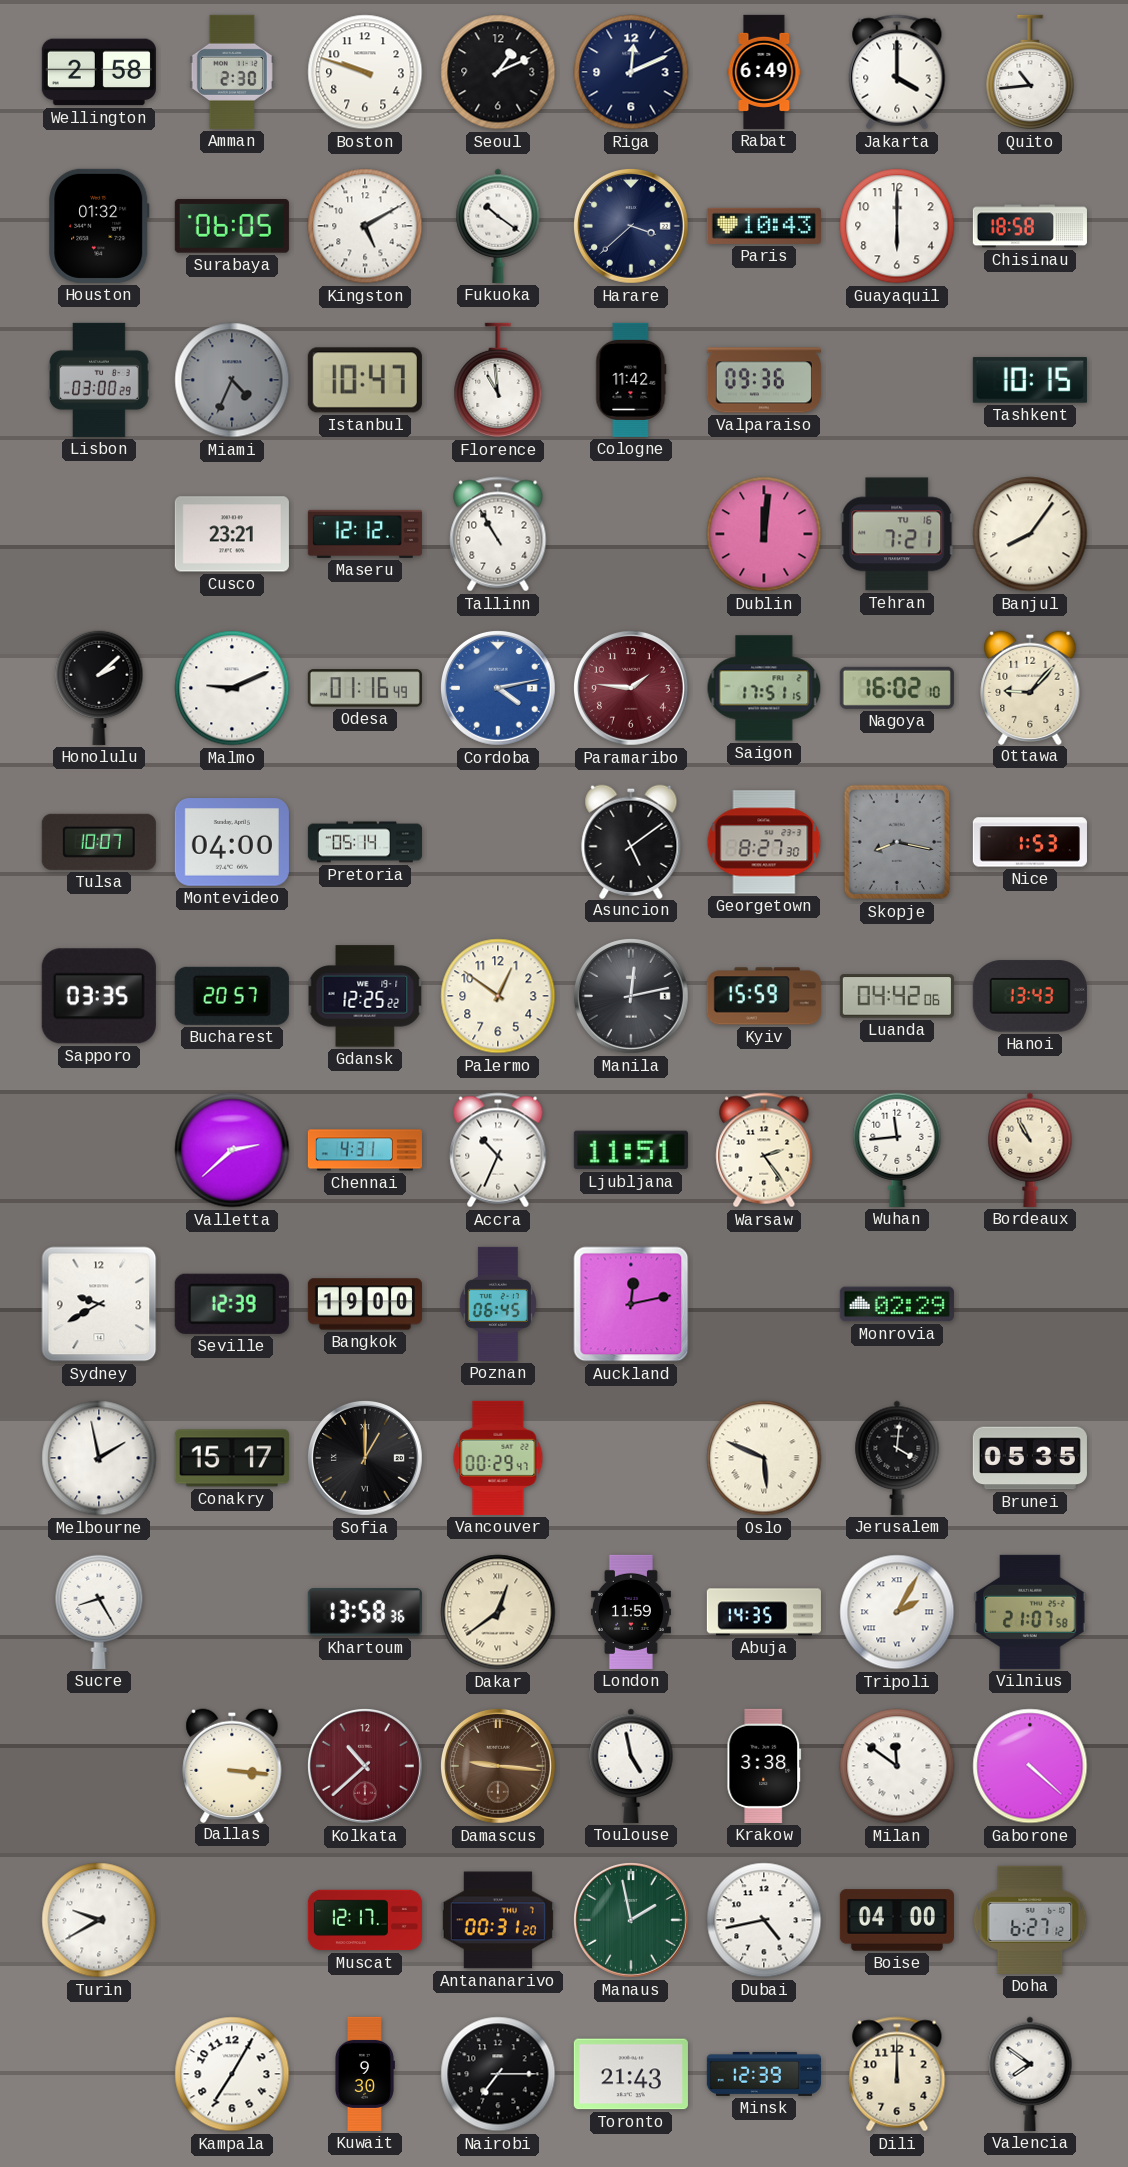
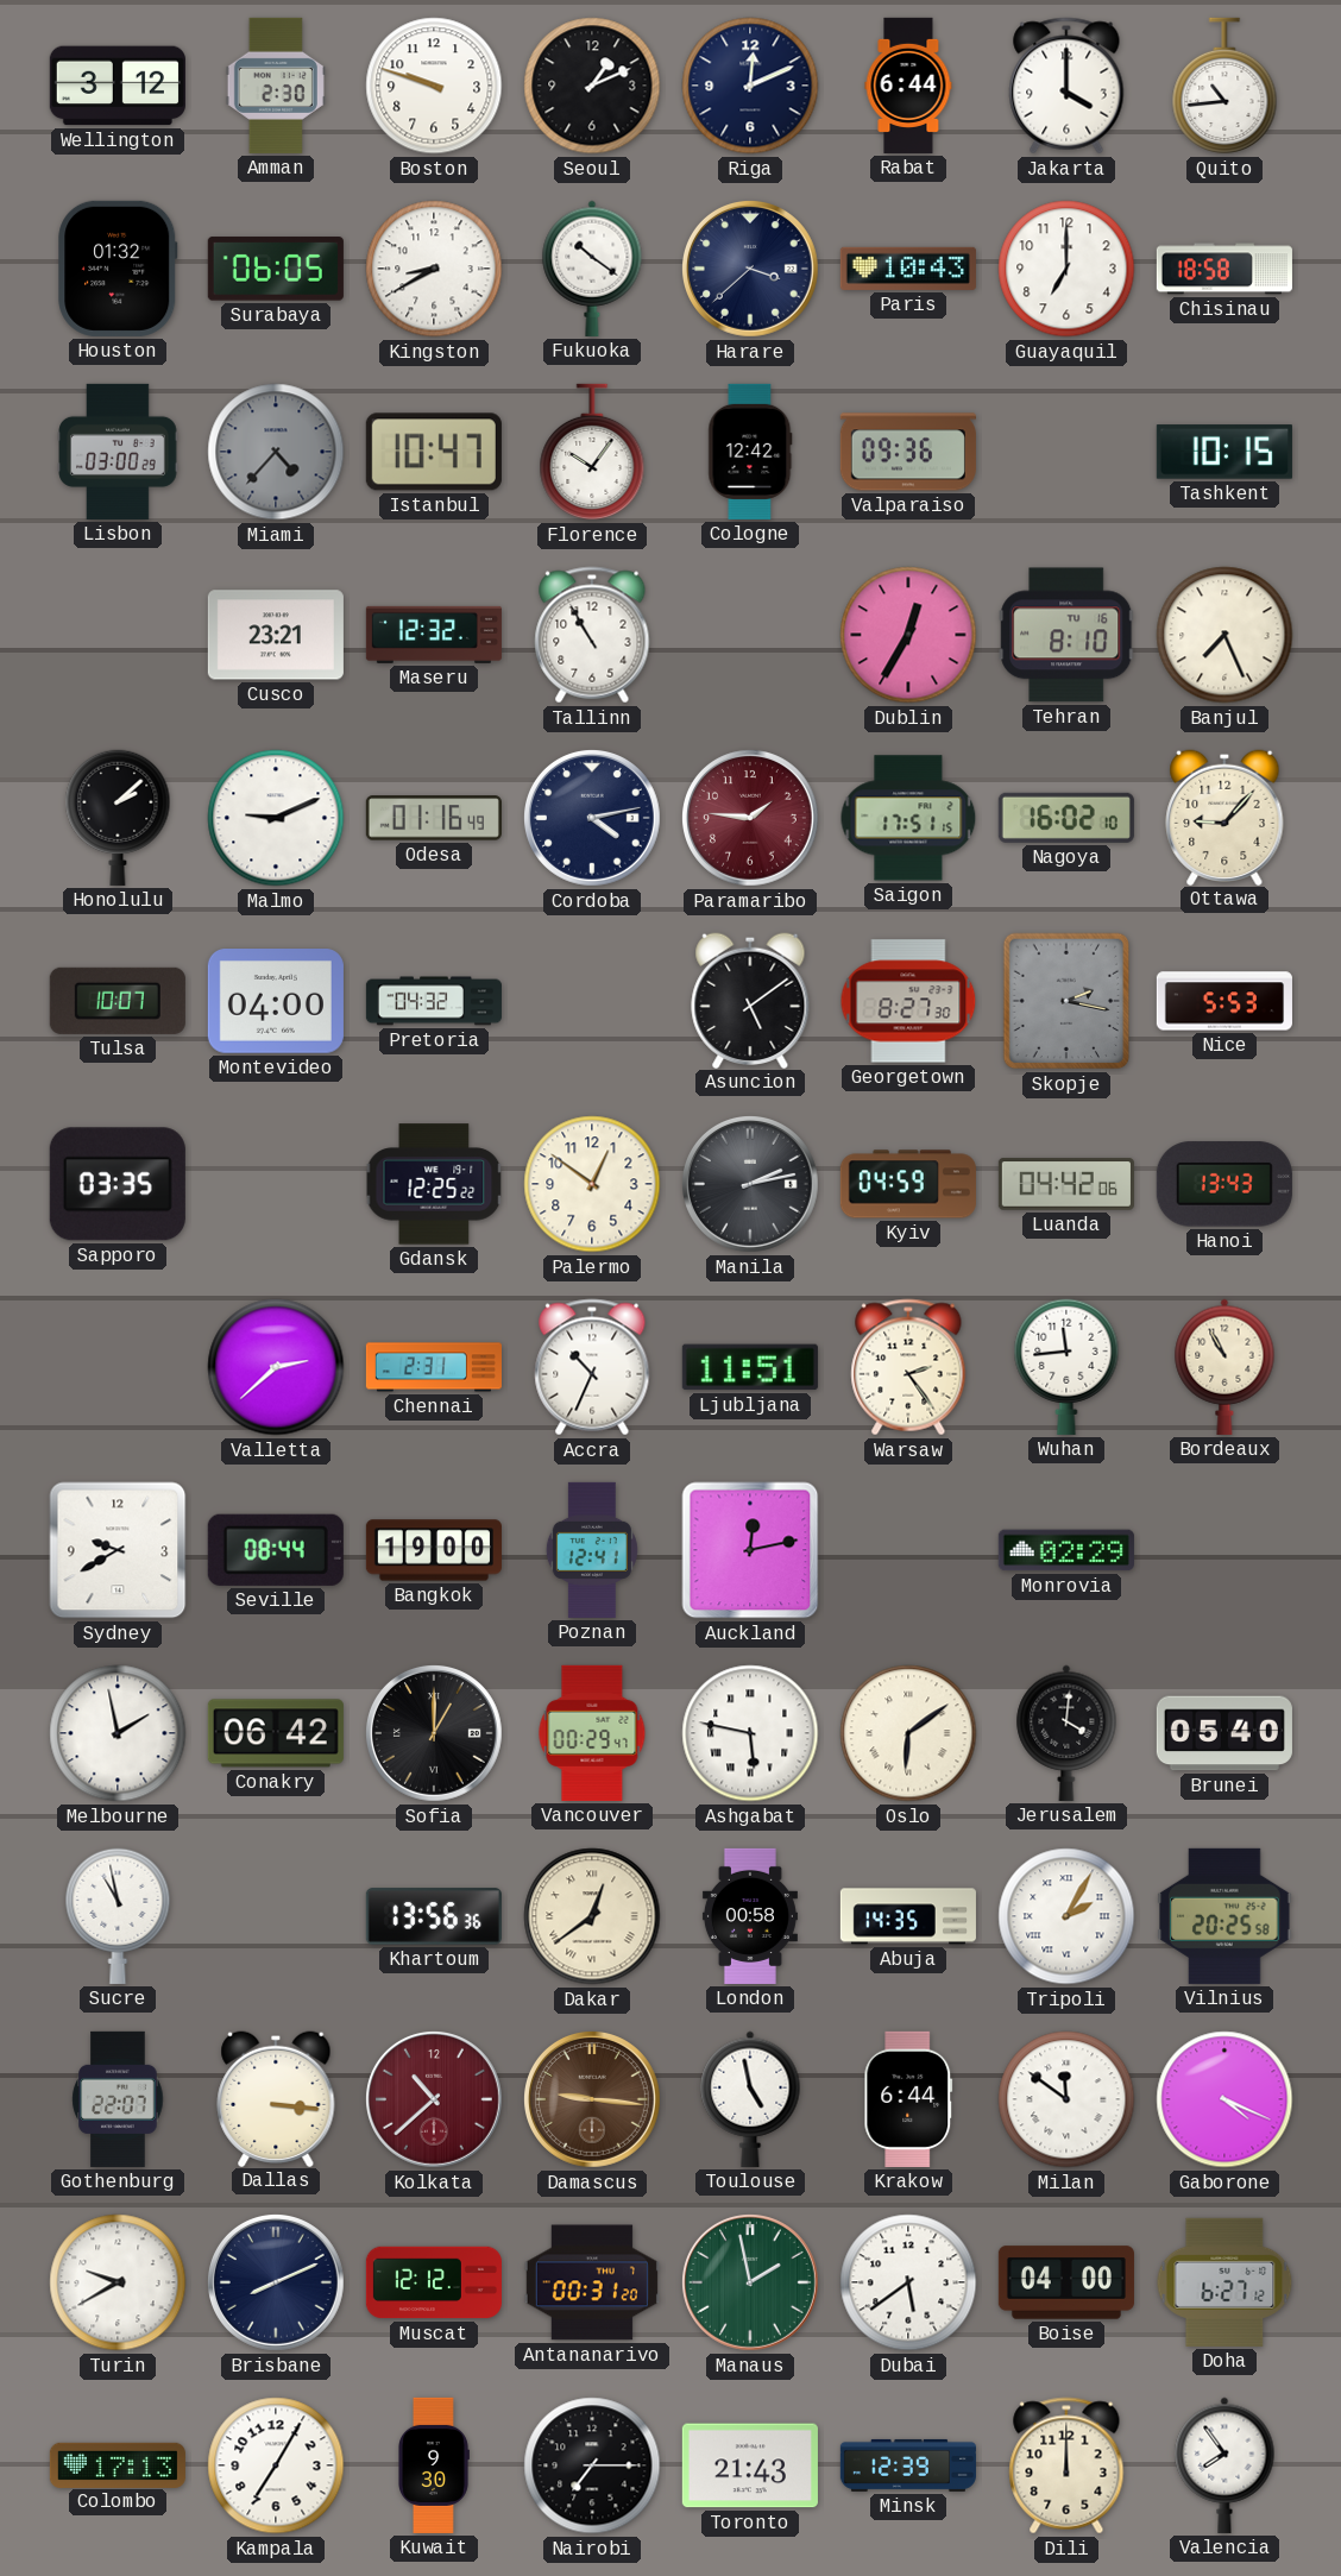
Wellington: 2:58 -> 3:12
Rabat: 6:49 -> 6:44
Kingston: 5:10 -> 8:40
Guayaquil: 6:00 -> 7:00
Miami: 4:34 -> 4:37
Florence: 10:59 -> 10:06
Cologne: 11:42 -> 12:42
Maseru: 12:12 -> 12:32
Dublin: 12:01 -> 12:35
Tehran: 7:21 -> 8:10
Banjul: 8:06 -> 7:26
Cordoba dial: blue -> navy
Pretoria: 05:14 -> 04:32
Skopje: 8:17 -> 2:17
Nice: 1:53 -> 5:53
Bucharest: 20:57 -> none
Manila: 12:13 -> 2:13
Kyiv: 15:59 -> 04:59
Chennai: 4:31 -> 2:31
Seville: 12:39 -> 08:44
Poznan: 06:45 -> 12:41
Conakry: 15:17 -> 06:42
Ashgabat: none -> 5:47
Oslo: 5:49 -> 6:09
Brunei: 05:35 -> 05:40
Sucre: 8:25 -> 10:58
Khartoum: 13:58 -> 13:56
London: 11:59 -> 00:58
Vilnius: 21:07 -> 20:25
Gothenburg: none -> 22:07
Krakow: 3:38 -> 6:44
Gaborone: 4:22 -> 4:19
Brisbane: none -> 8:11
Muscat: 12:17 -> 12:12
Dubai: 4:43 -> 5:39
Colombo: none -> 17:13
Valencia: 7:51 -> 7:54
